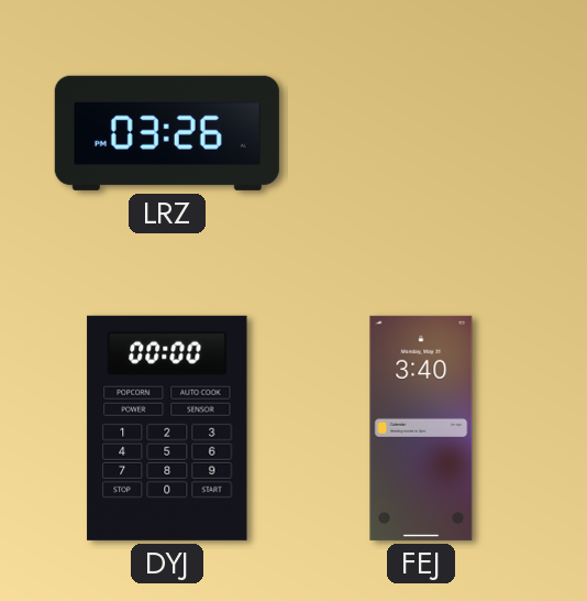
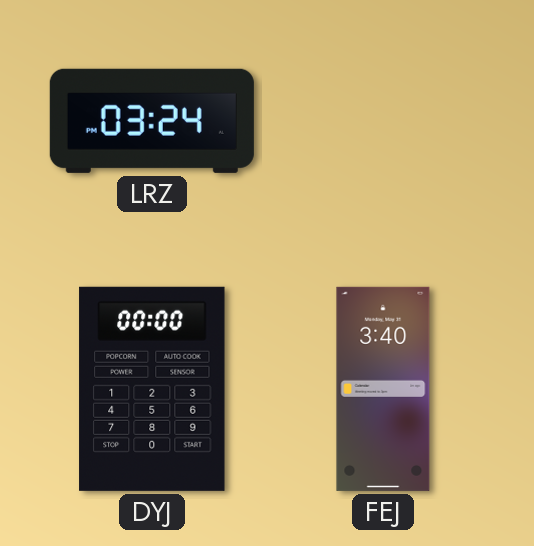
LRZ: 03:26 -> 03:24
